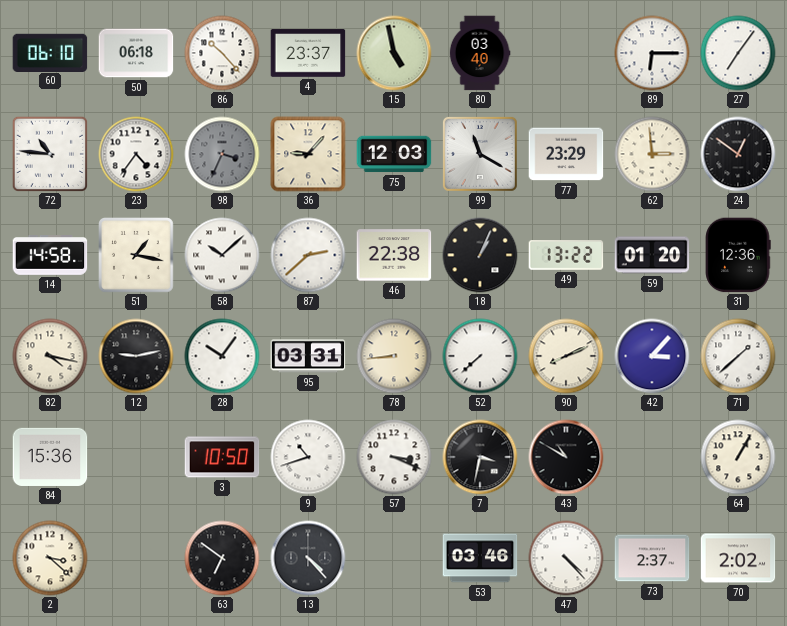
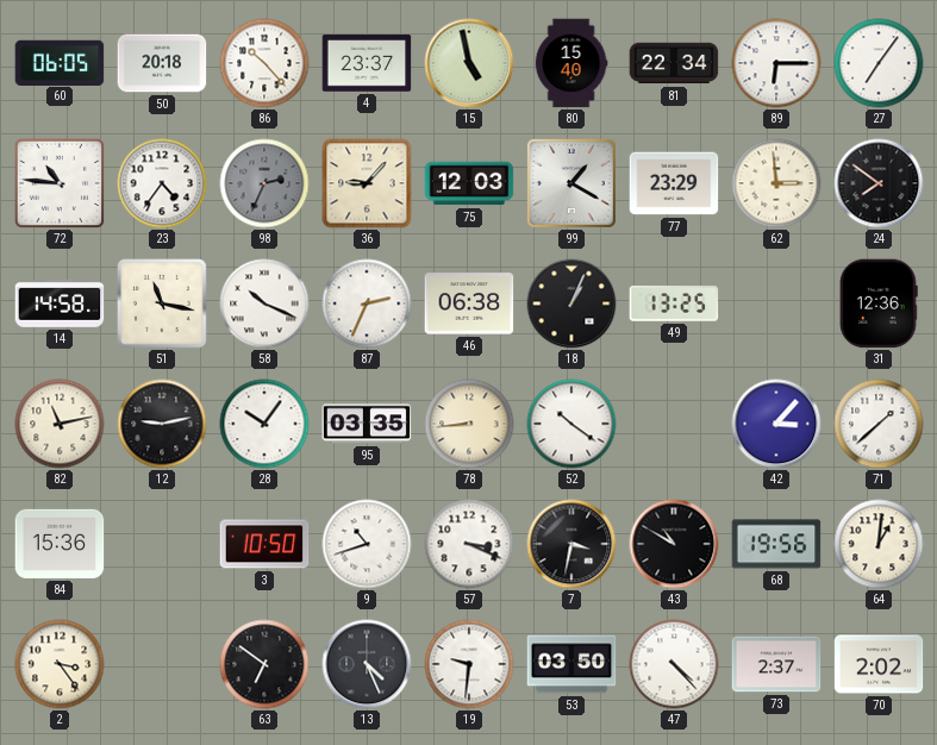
60: 06:10 -> 06:05
50: 06:18 -> 20:18
80: 03:40 -> 15:40
81: none -> 22:34
98: 3:34 -> 2:34
99: 11:20 -> 1:20
24: 12:51 -> 7:51
51: 1:17 -> 11:17
58: 10:08 -> 10:19
87: 2:38 -> 2:34
46: 22:38 -> 06:38
49: 13:22 -> 13:25
59: 01:20 -> none
82: 4:17 -> 11:13
95: 03:31 -> 03:35
52: 7:38 -> 10:21
90: 8:11 -> none
68: none -> 19:56
64: 1:05 -> 1:01
2: 3:22 -> 3:24
13: 4:23 -> 4:26
19: none -> 9:31
53: 03:46 -> 03:50
